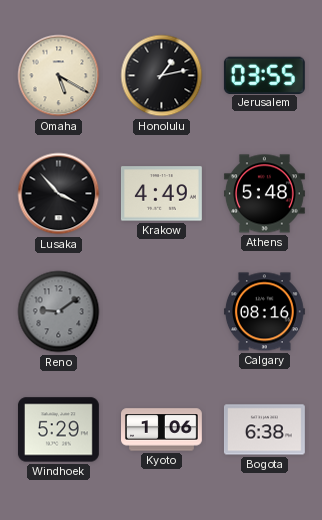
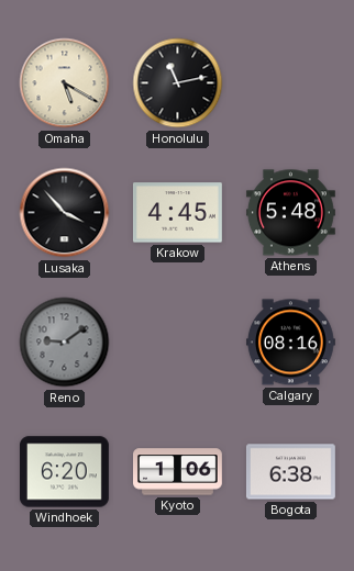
Honolulu: 1:13 -> 11:13
Jerusalem: 03:55 -> none
Krakow: 4:49 -> 4:45
Windhoek: 5:29 -> 6:20
